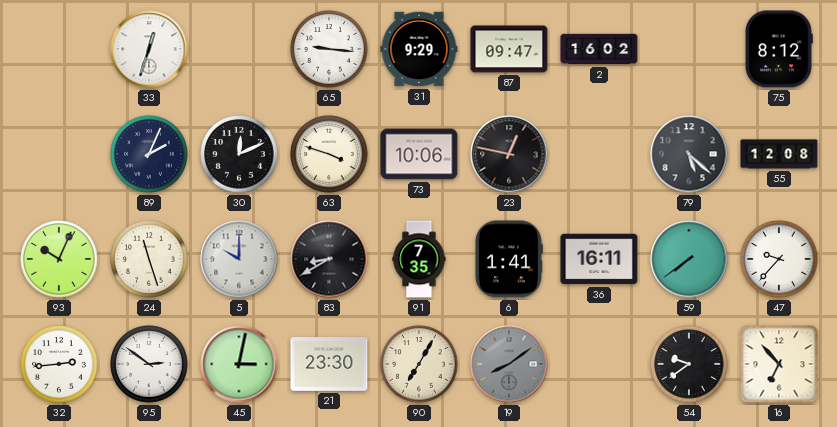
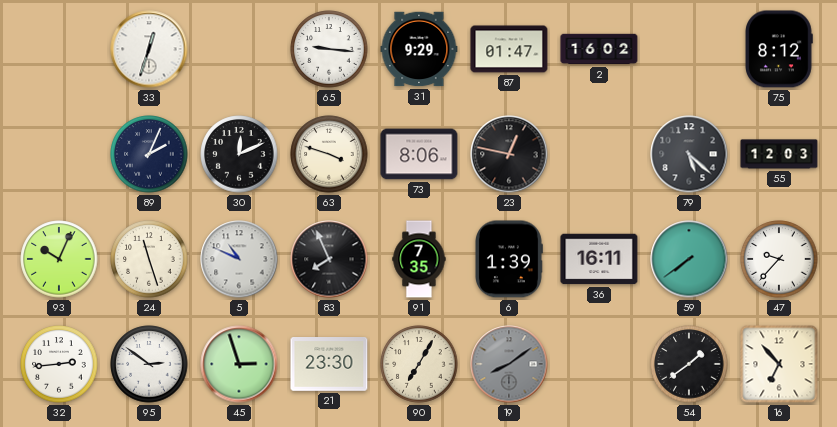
87: 09:47 -> 01:47
73: 10:06 -> 8:06
55: 12:08 -> 12:03
5: 10:00 -> 10:49
83: 8:40 -> 7:56
6: 1:41 -> 1:39
45: 3:02 -> 2:57
54: 9:39 -> 1:39
